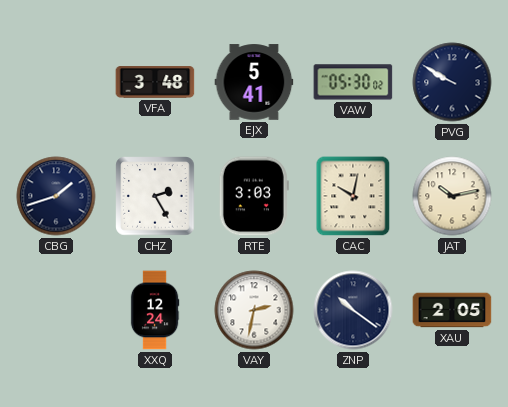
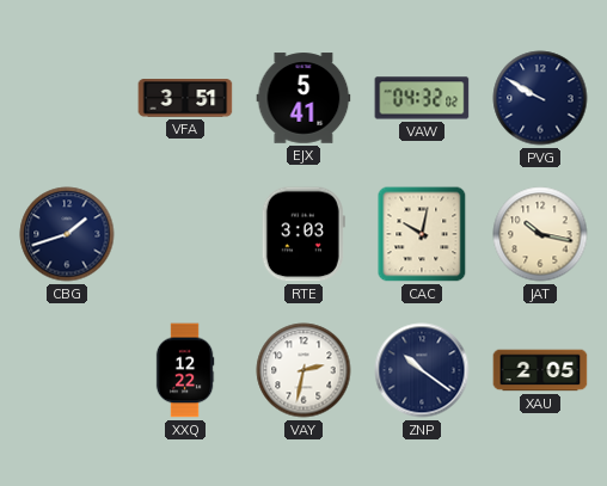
VFA: 3:48 -> 3:51
VAW: 05:30 -> 04:32
CHZ: 2:25 -> none
JAT: 10:13 -> 10:17
XXQ: 12:24 -> 12:22
